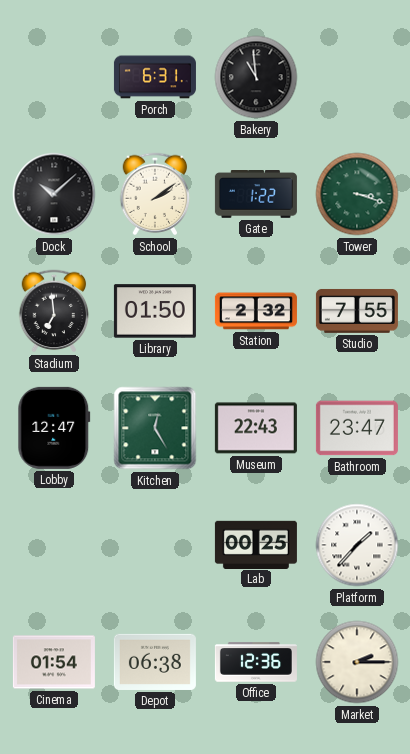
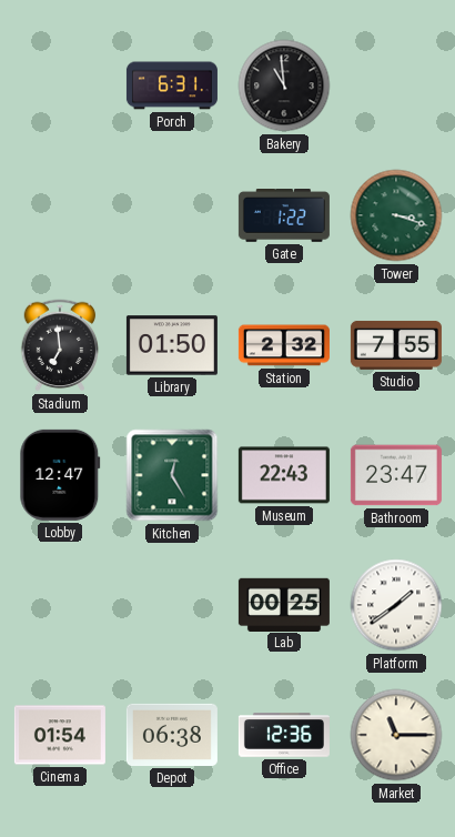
Dock: 10:08 -> none
School: 2:09 -> none
Platform: 1:37 -> 1:39
Market: 2:15 -> 11:15
